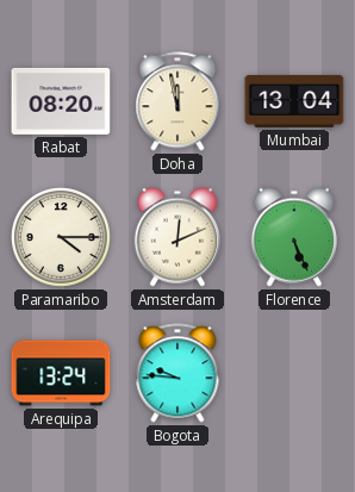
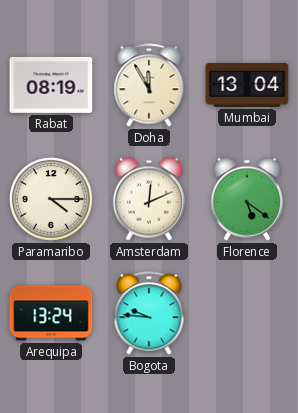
Rabat: 08:20 -> 08:19
Doha: 11:58 -> 11:55
Florence: 5:26 -> 5:21
